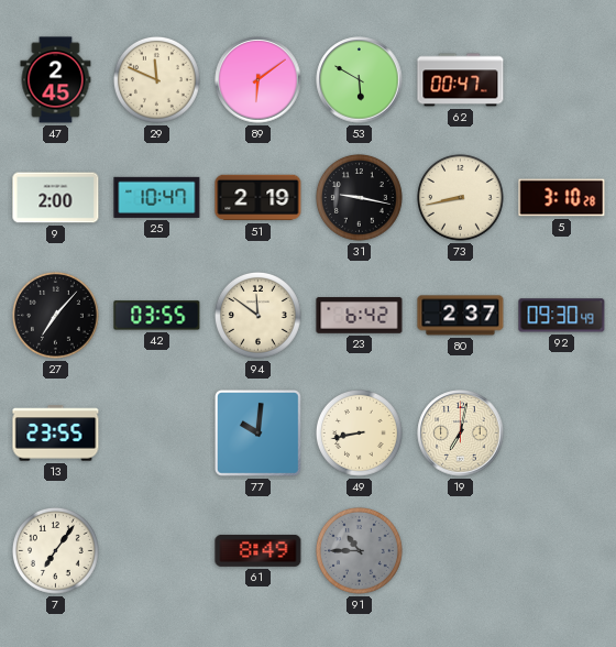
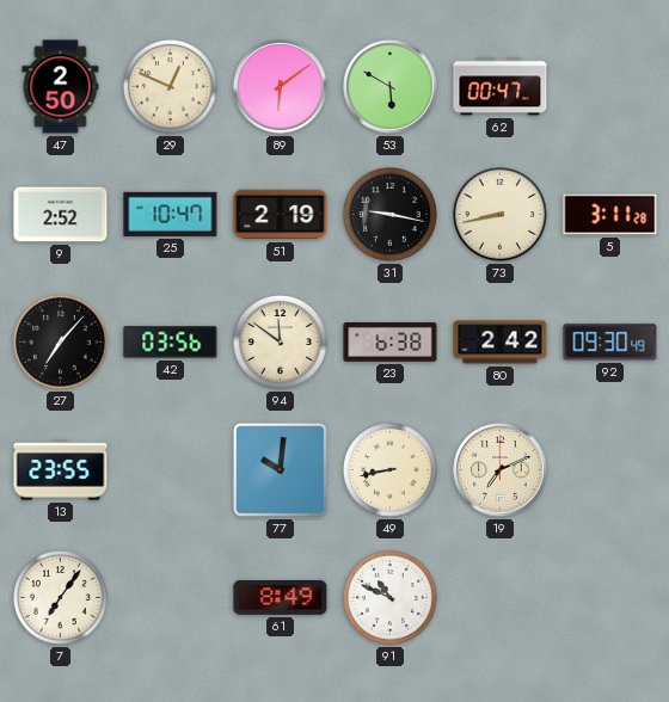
47: 2:45 -> 2:50
29: 11:49 -> 12:49
9: 2:00 -> 2:52
5: 3:10 -> 3:11
42: 03:55 -> 03:56
23: 6:42 -> 6:38
80: 2:37 -> 2:42
19: 7:02 -> 7:11
91: 10:45 -> 10:49
91 dial: grey -> white
